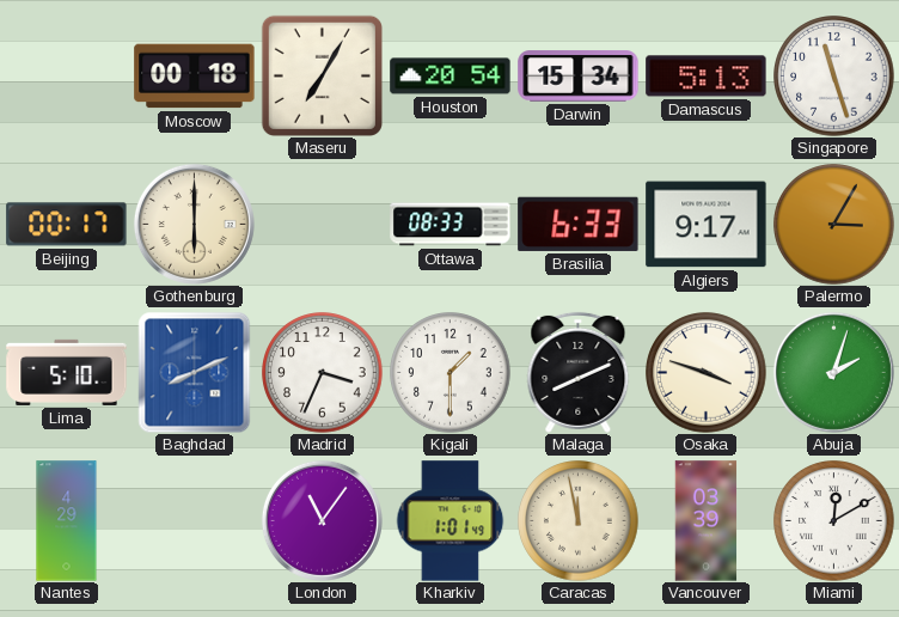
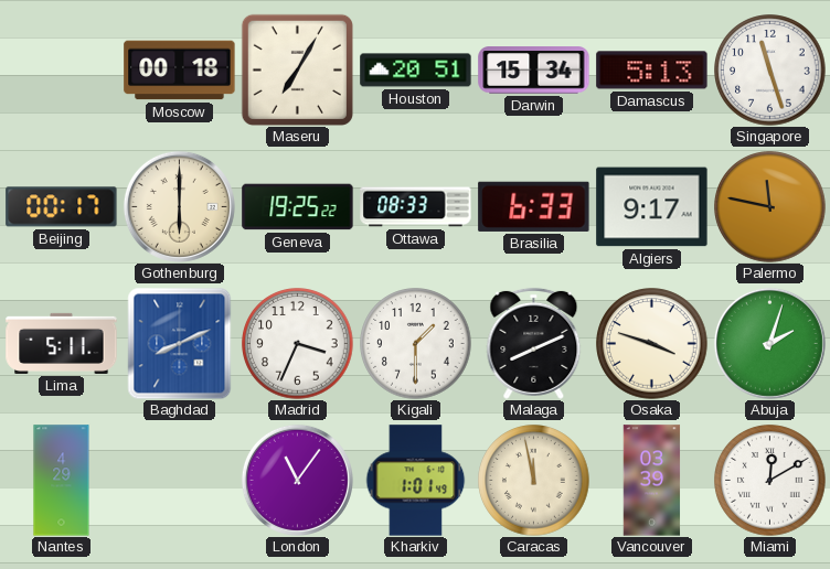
Houston: 20:54 -> 20:51
Geneva: none -> 19:25
Palermo: 3:05 -> 11:47
Lima: 5:10 -> 5:11
